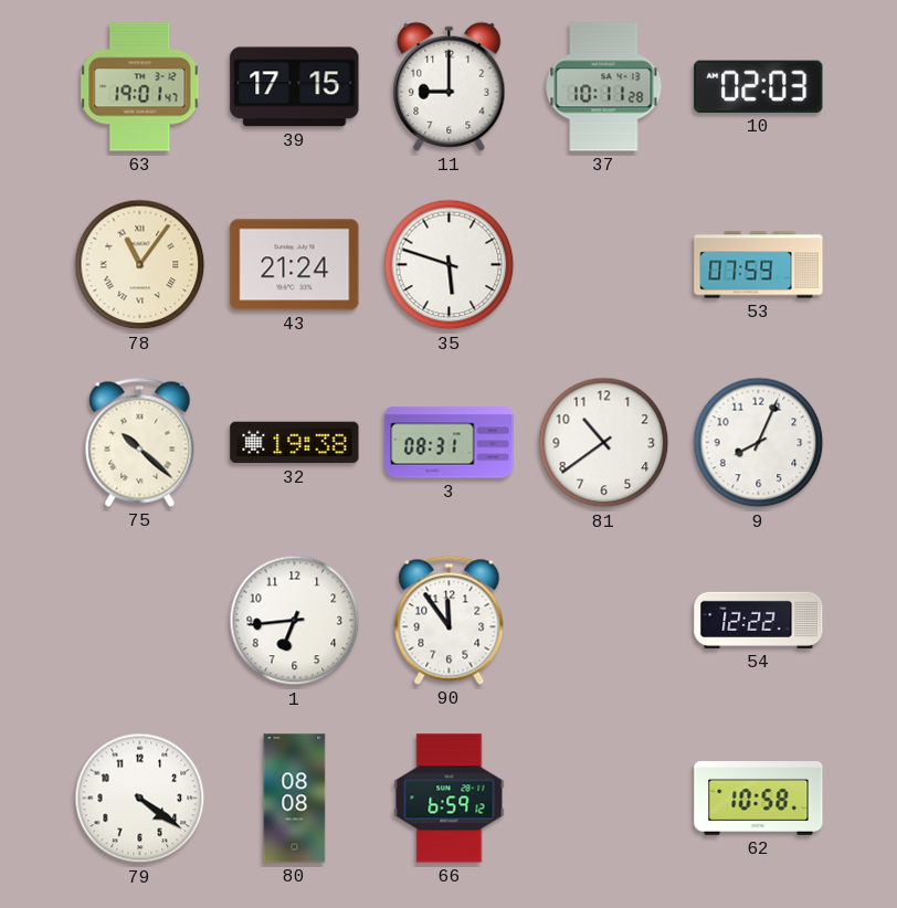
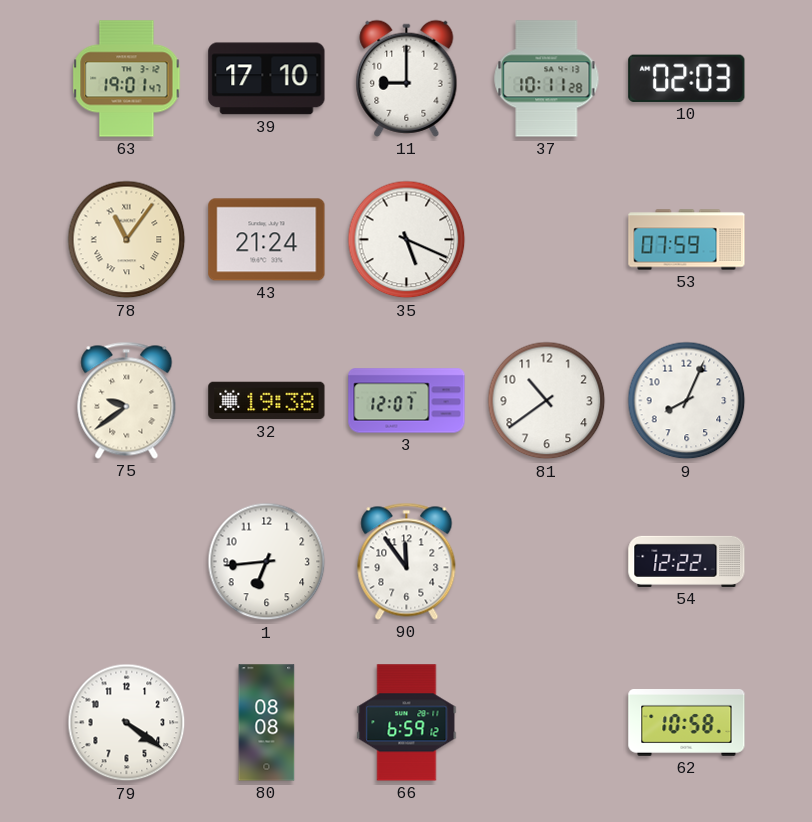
39: 17:15 -> 17:10
35: 5:48 -> 5:19
75: 10:22 -> 9:39
3: 08:31 -> 12:07
